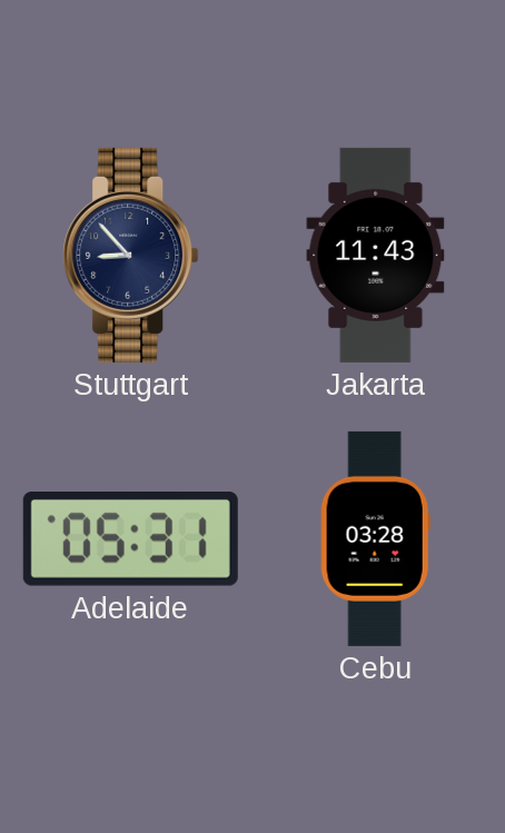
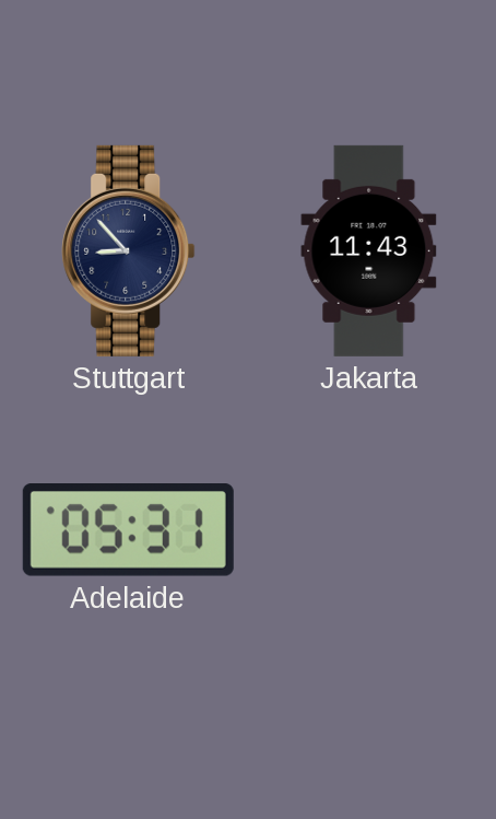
Cebu: 03:28 -> none
